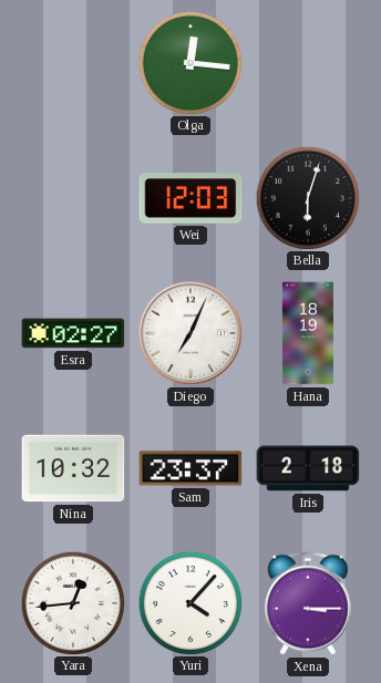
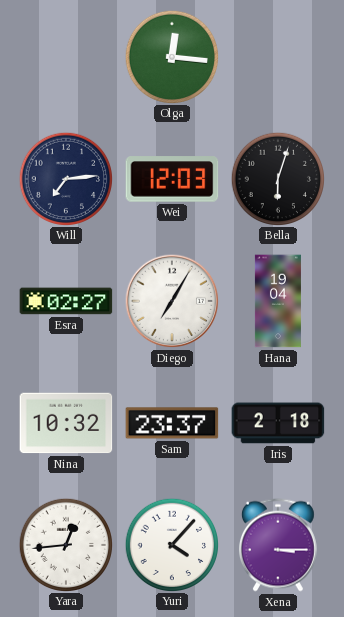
Will: none -> 7:14
Diego: 7:04 -> 7:05
Hana: 18:19 -> 19:04
